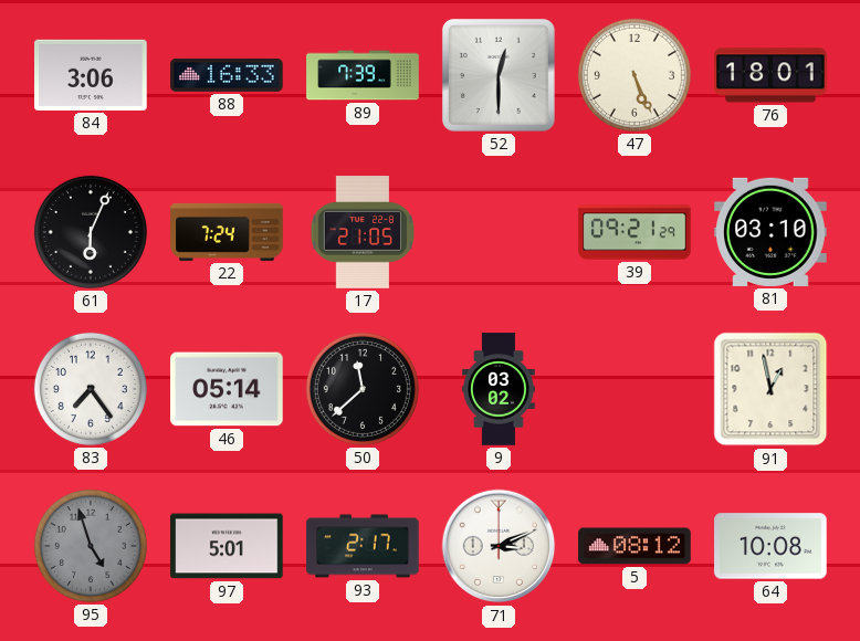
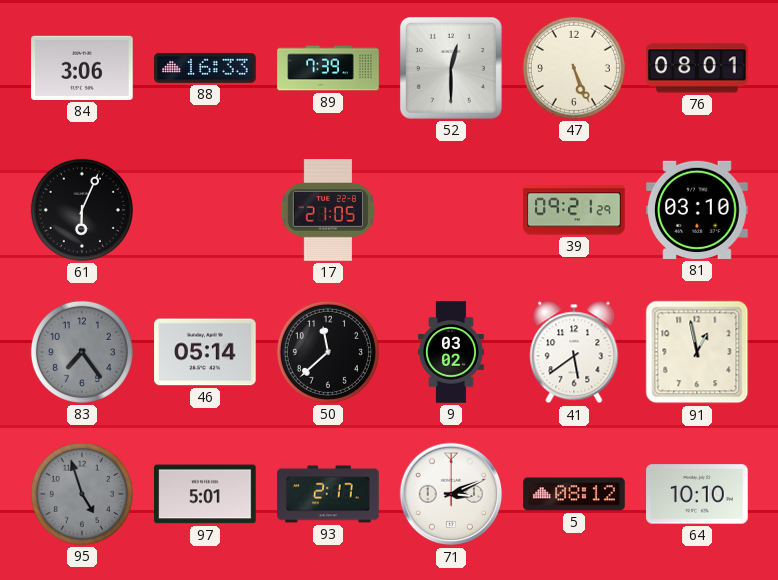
76: 18:01 -> 08:01
22: 7:24 -> none
83 dial: white -> grey
41: none -> 5:39
64: 10:08 -> 10:10
